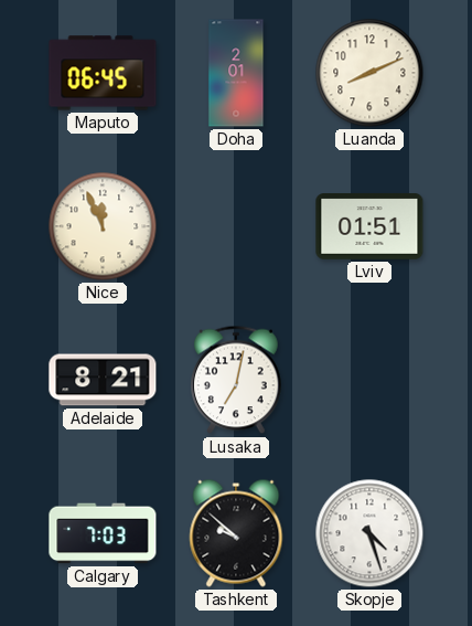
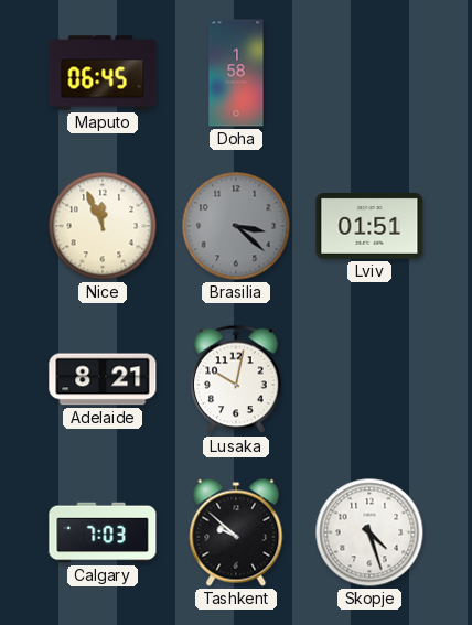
Doha: 2:01 -> 1:58
Luanda: 8:11 -> none
Brasilia: none -> 3:22
Lusaka: 7:02 -> 10:02
